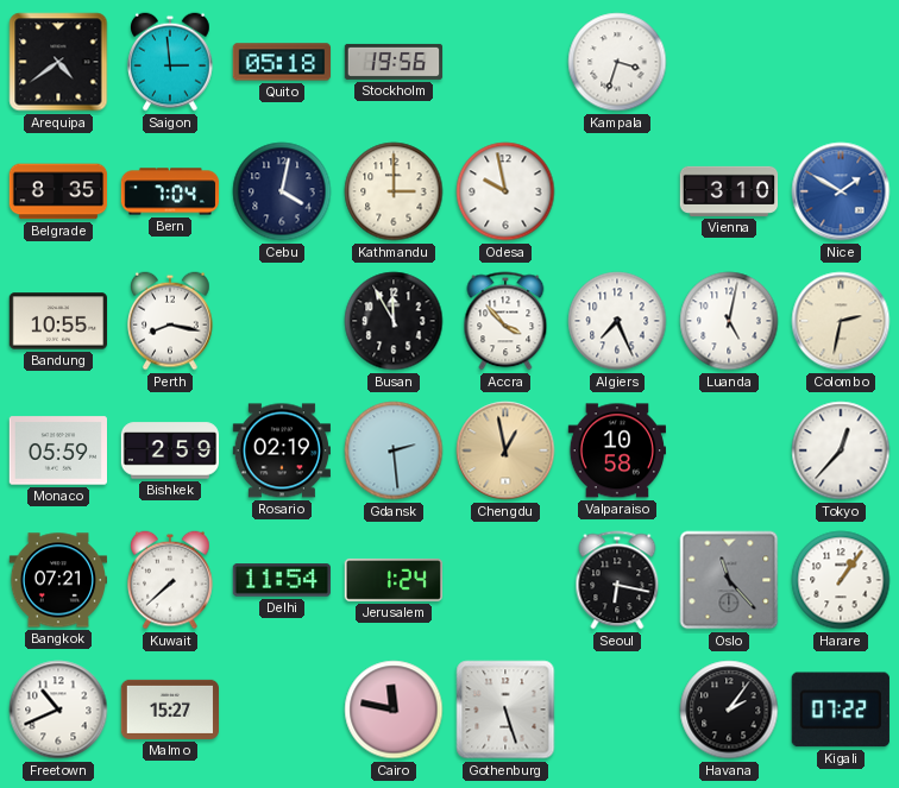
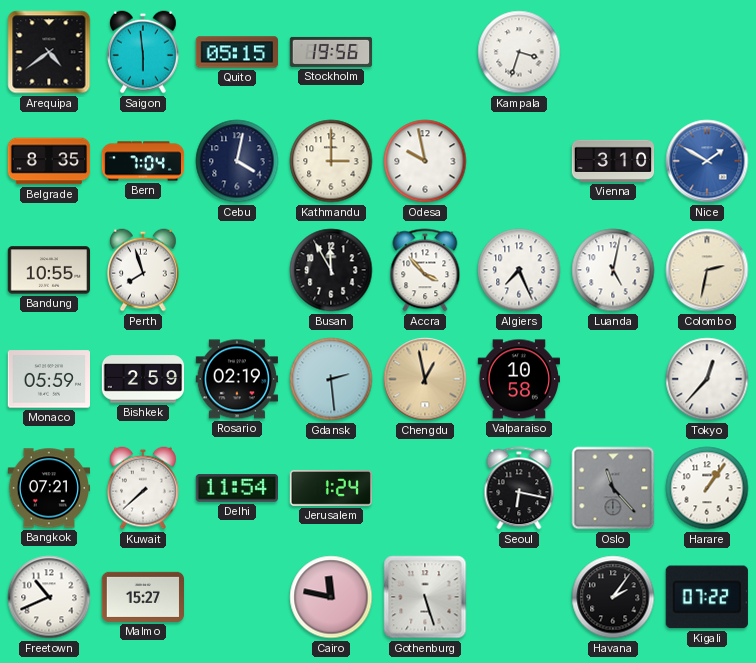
Saigon: 2:59 -> 5:59
Quito: 05:18 -> 05:15
Perth: 8:17 -> 7:57
